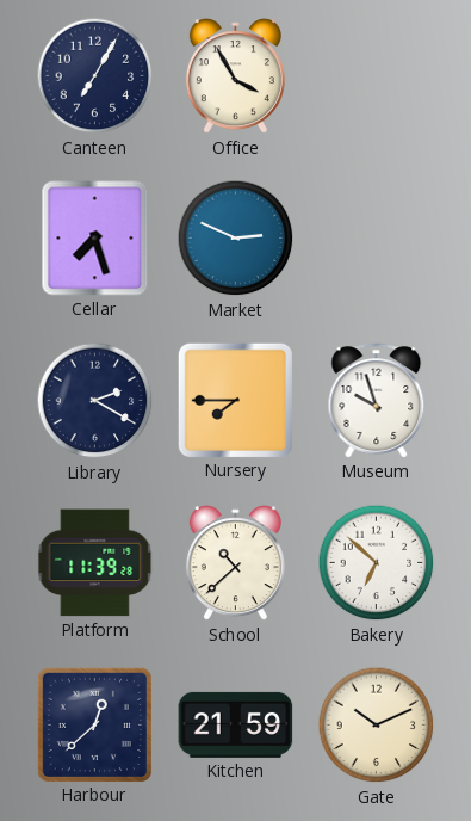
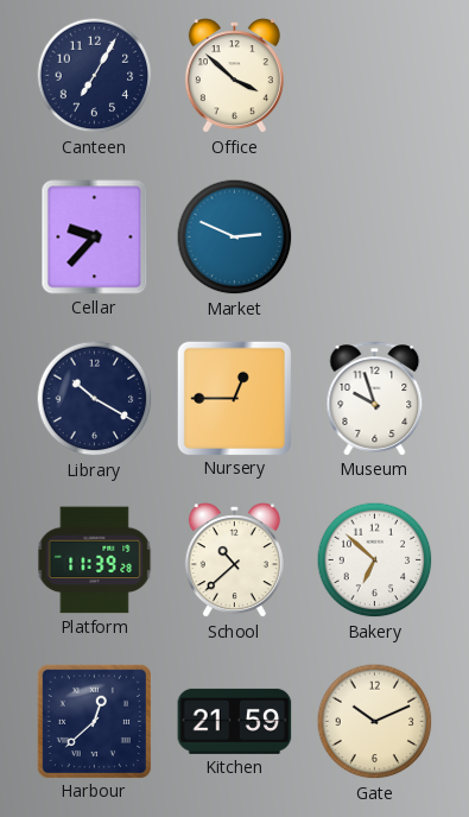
Office: 3:55 -> 3:52
Cellar: 7:27 -> 9:37
Library: 2:20 -> 10:20
Nursery: 7:45 -> 12:45
